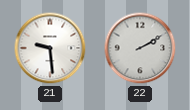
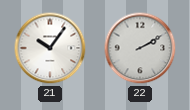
21: 9:29 -> 10:06
